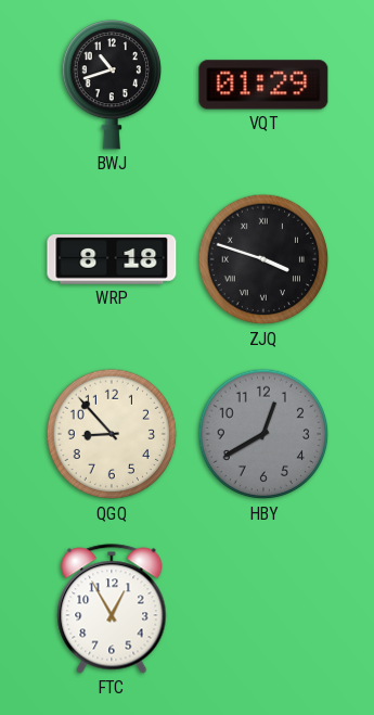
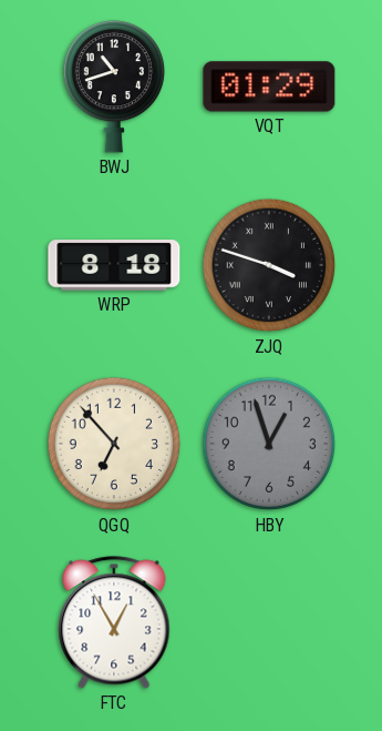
QGQ: 8:53 -> 6:53
HBY: 12:40 -> 12:57
